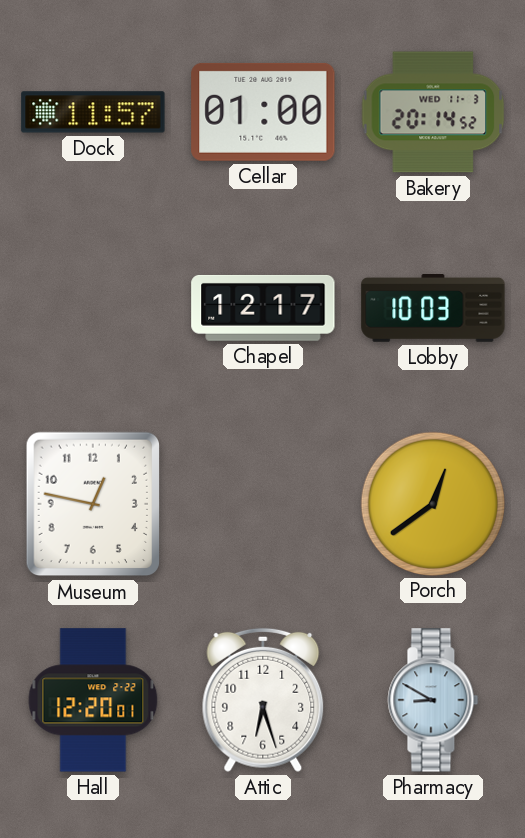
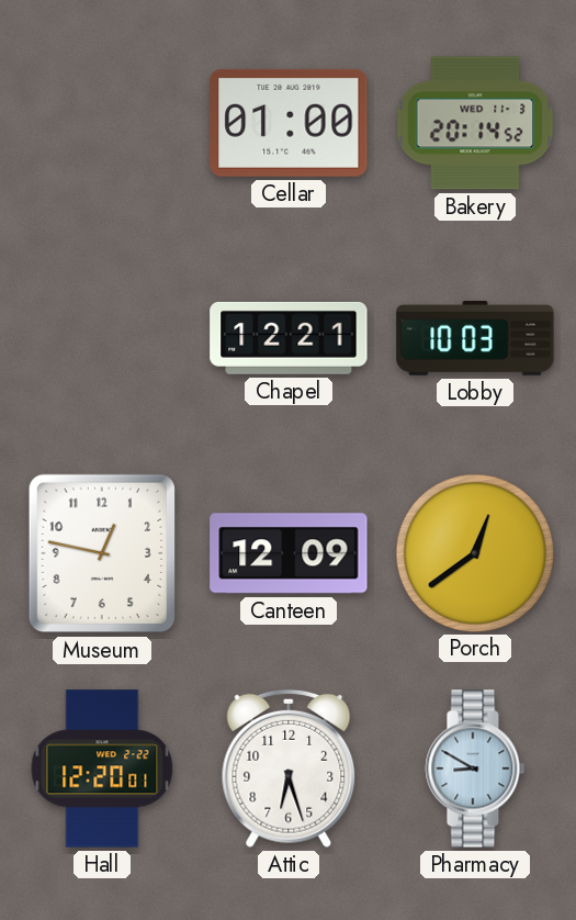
Dock: 11:57 -> none
Chapel: 12:17 -> 12:21
Canteen: none -> 12:09
